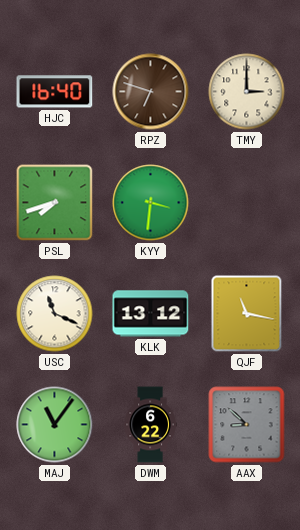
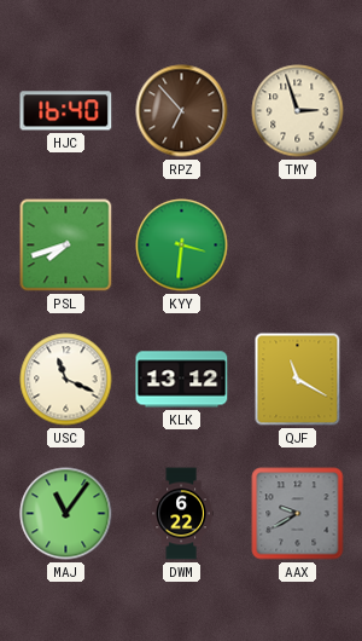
RPZ: 6:48 -> 6:53
TMY: 3:00 -> 2:57
QJF: 11:17 -> 11:20
AAX: 8:52 -> 9:40
